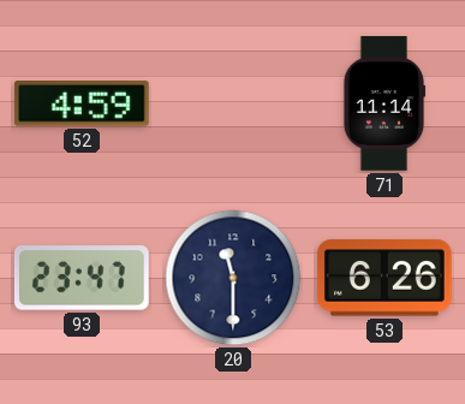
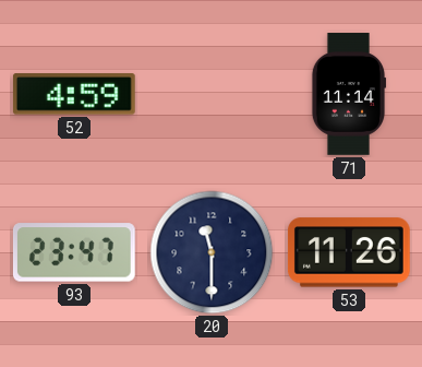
53: 6:26 -> 11:26
